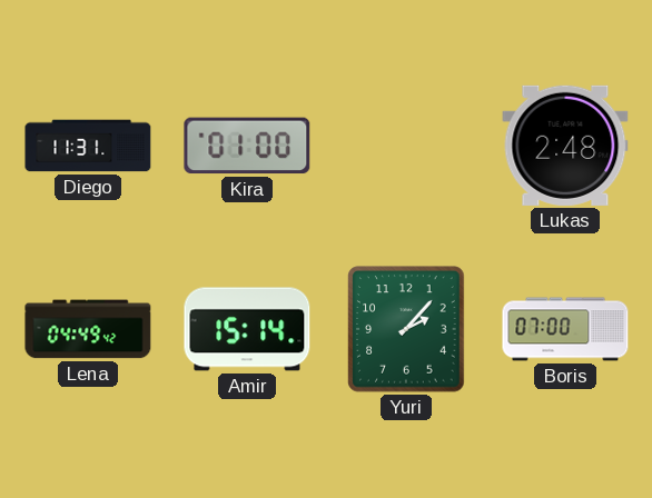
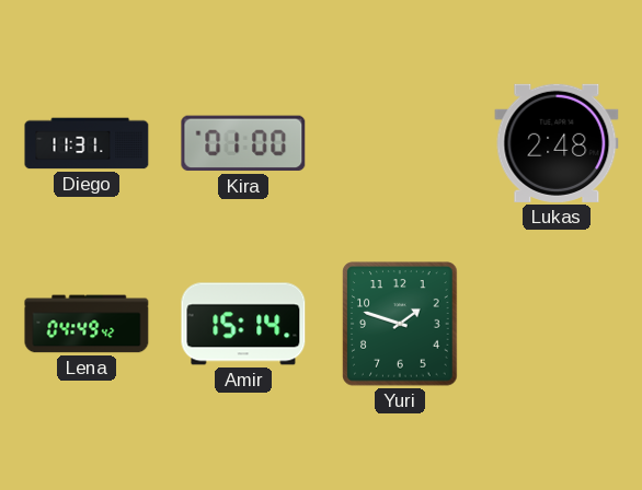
Yuri: 2:07 -> 1:48
Boris: 07:00 -> none
